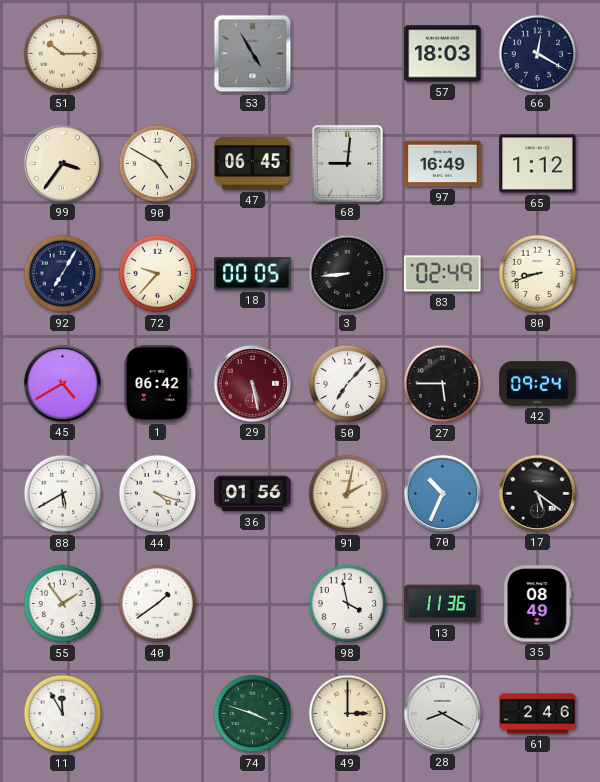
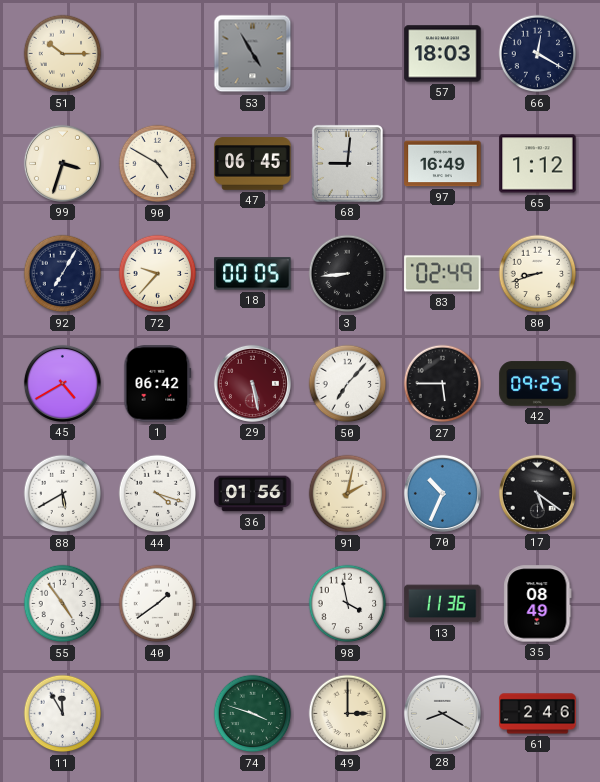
99: 3:36 -> 3:33
42: 09:24 -> 09:25
55: 1:54 -> 4:54
